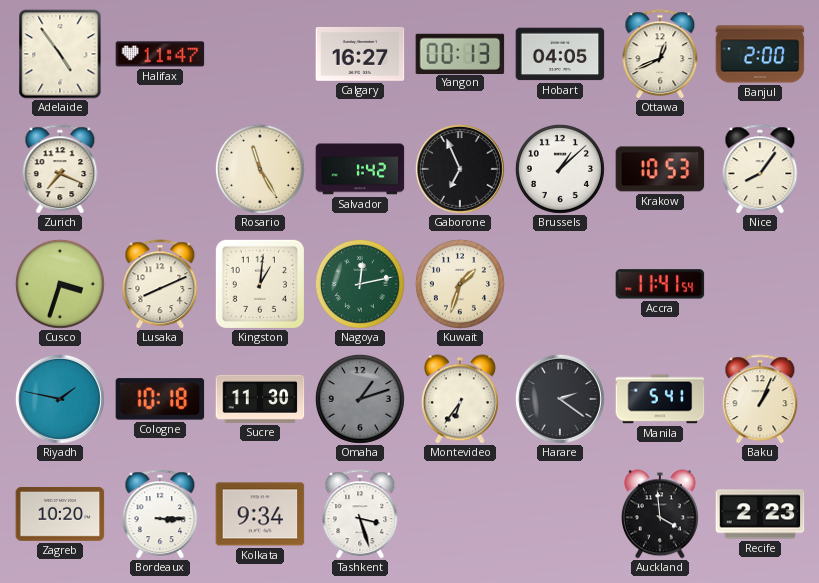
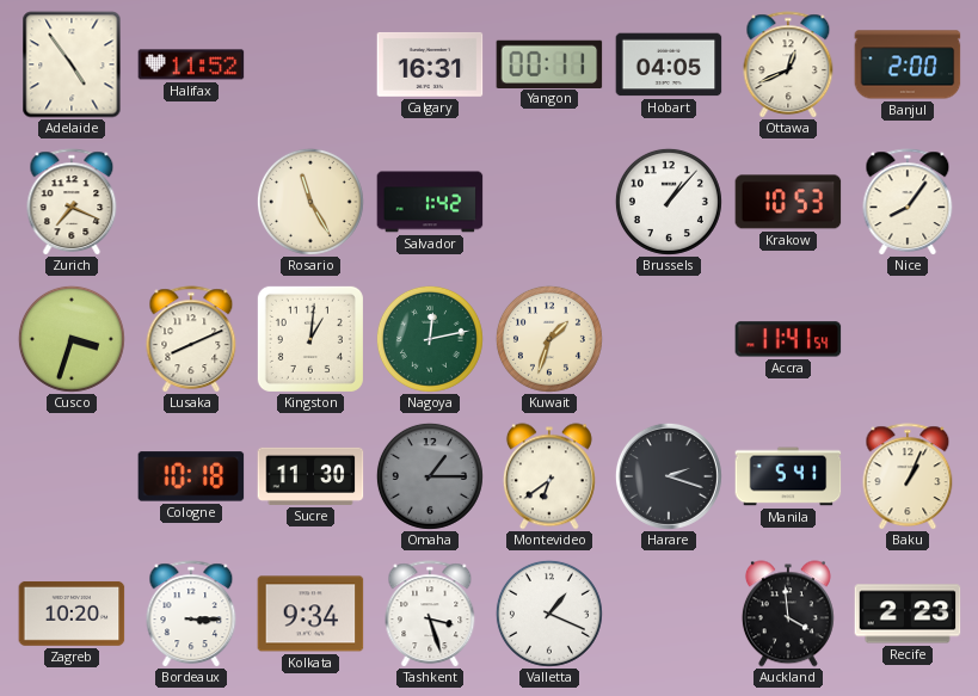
Halifax: 11:47 -> 11:52
Calgary: 16:27 -> 16:31
Yangon: 00:13 -> 00:11
Gaborone: 6:56 -> none
Brussels: 1:08 -> 1:07
Riyadh: 1:47 -> none
Omaha: 1:12 -> 1:15
Montevideo: 6:36 -> 6:39
Harare: 2:21 -> 2:18
Valletta: none -> 1:19
